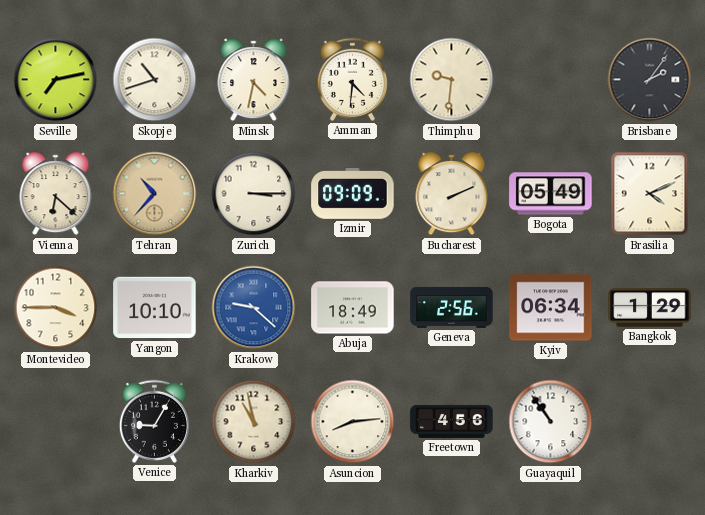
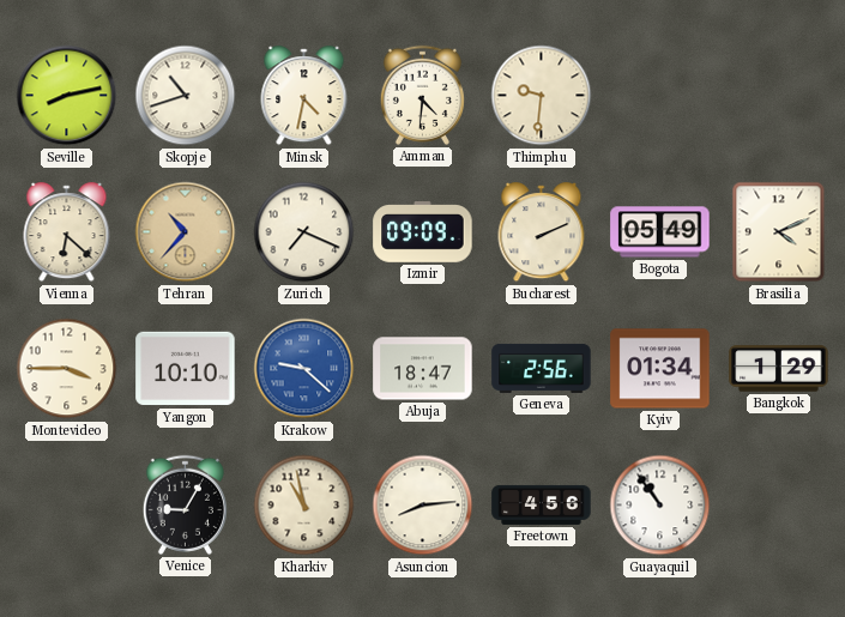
Seville: 7:13 -> 8:13
Brisbane: 2:06 -> none
Zurich: 3:15 -> 7:19
Abuja: 18:49 -> 18:47
Kyiv: 06:34 -> 01:34
